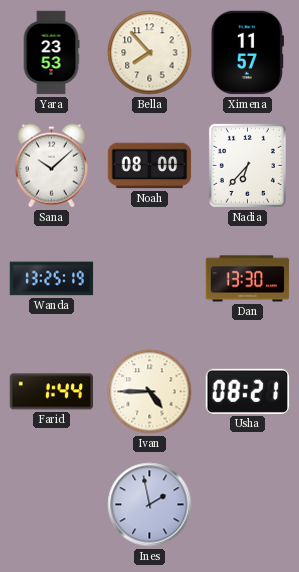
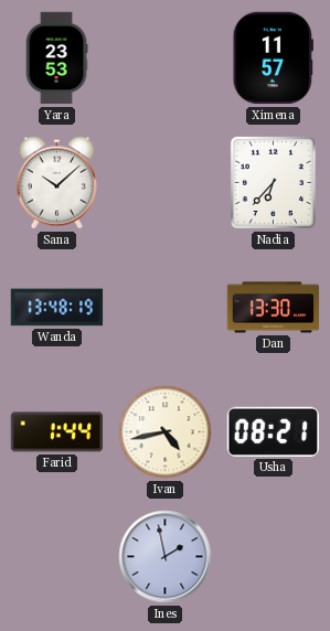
Bella: 7:53 -> none
Noah: 08:00 -> none
Wanda: 13:25 -> 13:48
Ivan: 4:45 -> 4:43
